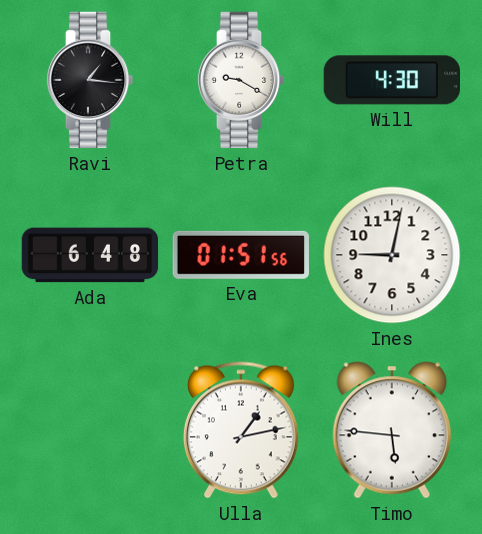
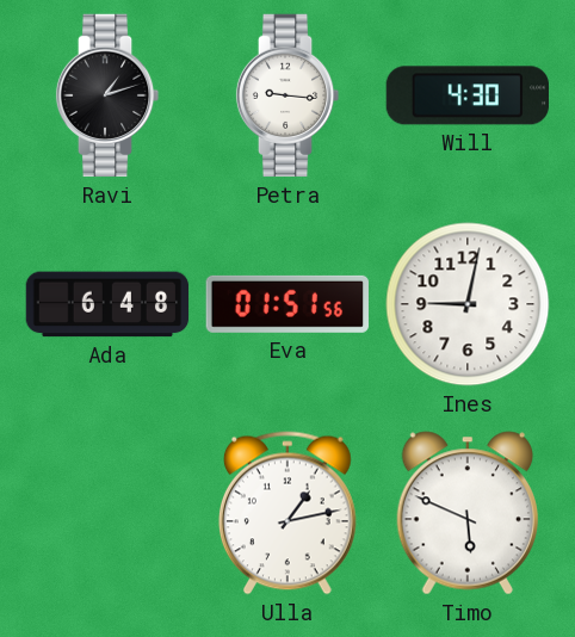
Ravi: 1:16 -> 1:12
Petra: 9:20 -> 9:16
Timo: 5:46 -> 5:49
